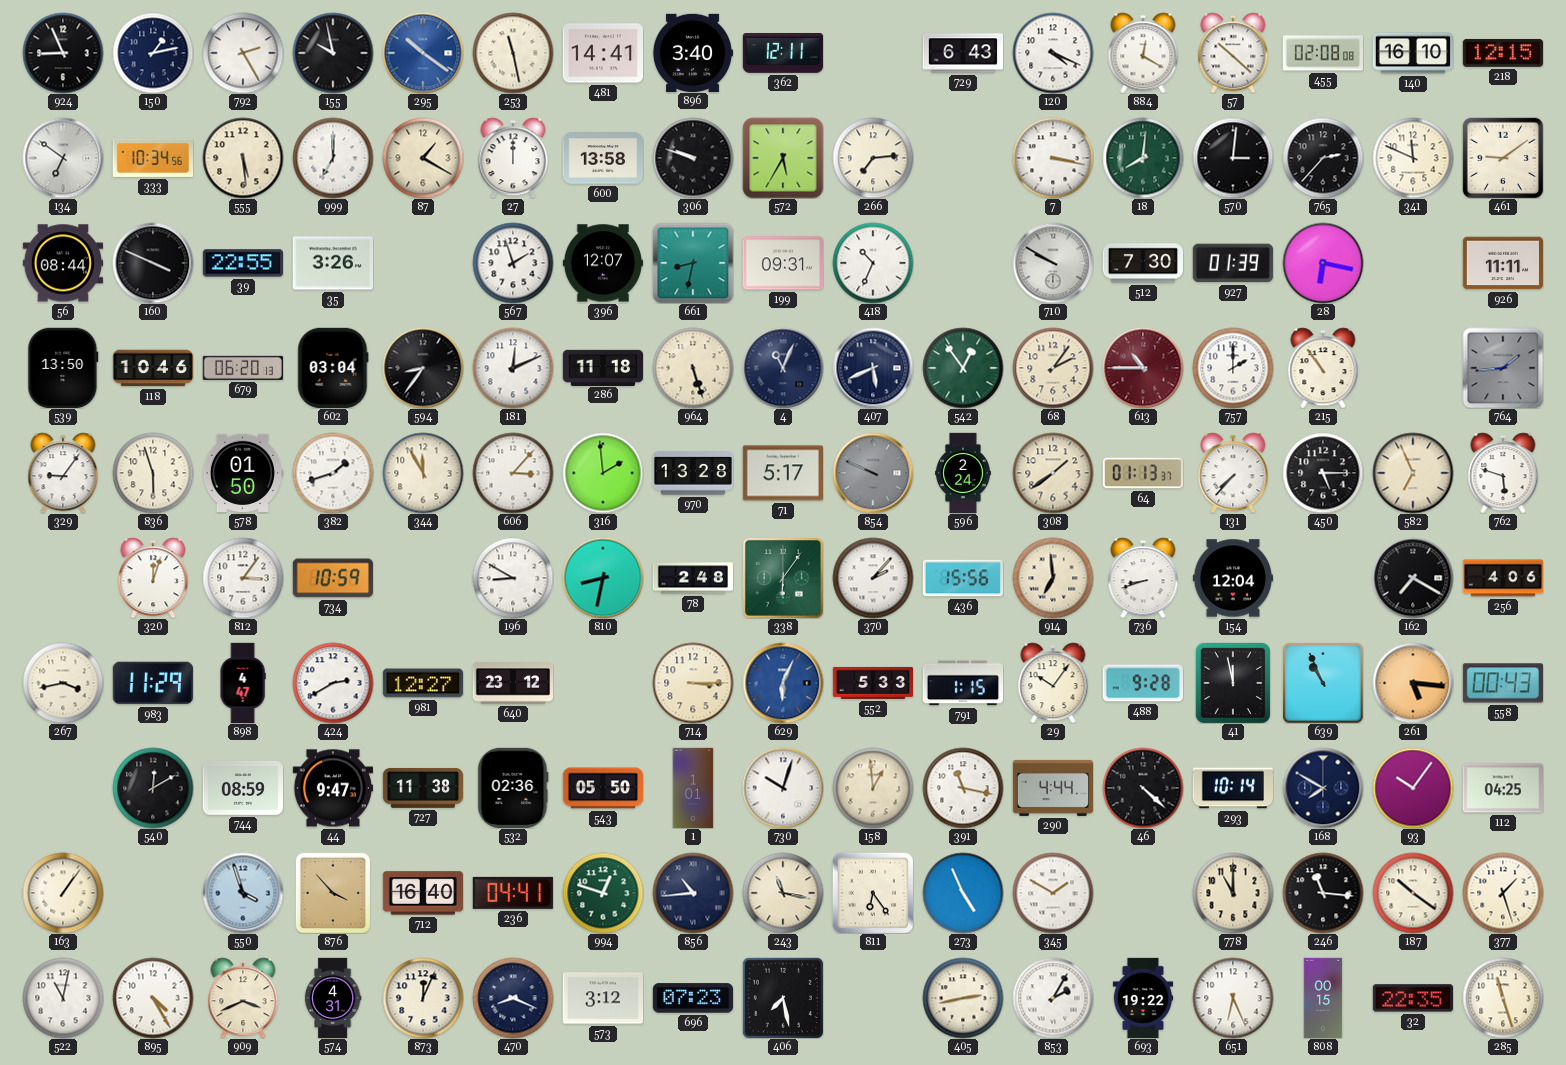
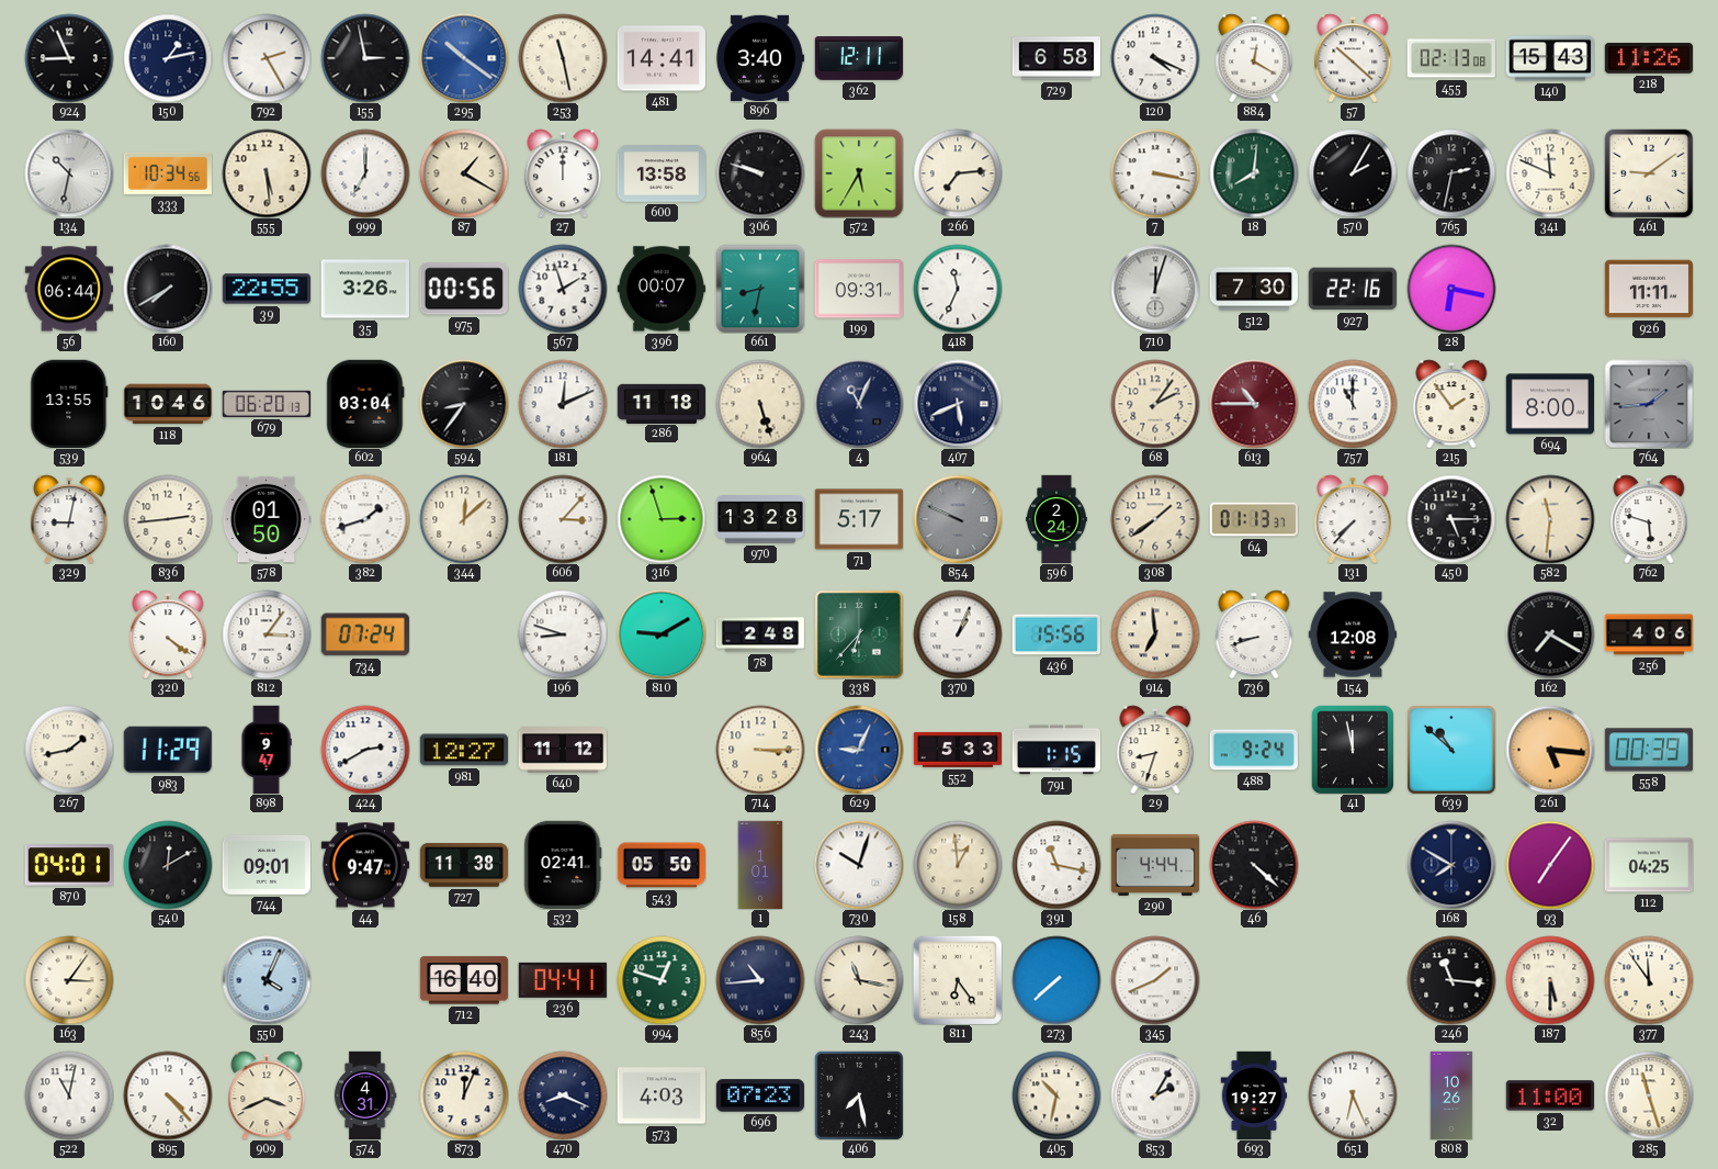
155: 9:58 -> 2:58
729: 6:43 -> 6:58
455: 02:08 -> 02:13
140: 16:10 -> 15:43
218: 12:15 -> 11:26
134: 6:51 -> 10:32
570: 3:01 -> 2:05
765: 2:37 -> 2:32
56: 08:44 -> 06:44
160: 3:49 -> 7:40
975: none -> 00:56
396: 12:07 -> 00:07
418: 10:34 -> 11:34
710: 9:50 -> 12:03
927: 01:39 -> 22:16
539: 13:50 -> 13:55
542: 12:54 -> none
757: 2:00 -> 11:00
215: 10:54 -> 1:54
694: none -> 8:00
329: 9:06 -> 9:02
836: 5:57 -> 2:44
344: 11:55 -> 12:08
316: 1:59 -> 2:57
582: 6:56 -> 11:31
320: 12:03 -> 4:21
734: 10:59 -> 07:24
196: 8:50 -> 8:48
810: 8:32 -> 9:10
338: 6:06 -> 6:37
370: 2:07 -> 1:04
154: 12:04 -> 12:08
267: 3:43 -> 1:43
898: 4:47 -> 9:47
640: 23:12 -> 11:12
629: 6:04 -> 9:04
29: 10:06 -> 8:33
488: 9:28 -> 9:24
639: 10:56 -> 10:52
558: 00:43 -> 00:39
870: none -> 04:01
744: 08:59 -> 09:01
532: 02:36 -> 02:41
293: 10:14 -> none
93: 10:06 -> 7:06
163: 1:06 -> 3:06
550: 3:57 -> 4:04
876: 3:53 -> none
273: 4:56 -> 7:38
345: 1:50 -> 1:41
778: 11:00 -> none
187: 10:21 -> 5:30
377: 1:27 -> 11:54
895: 4:25 -> 4:23
573: 3:12 -> 4:03
405: 2:43 -> 10:32
693: 19:22 -> 19:27
808: 00:15 -> 10:26
32: 22:35 -> 11:00
